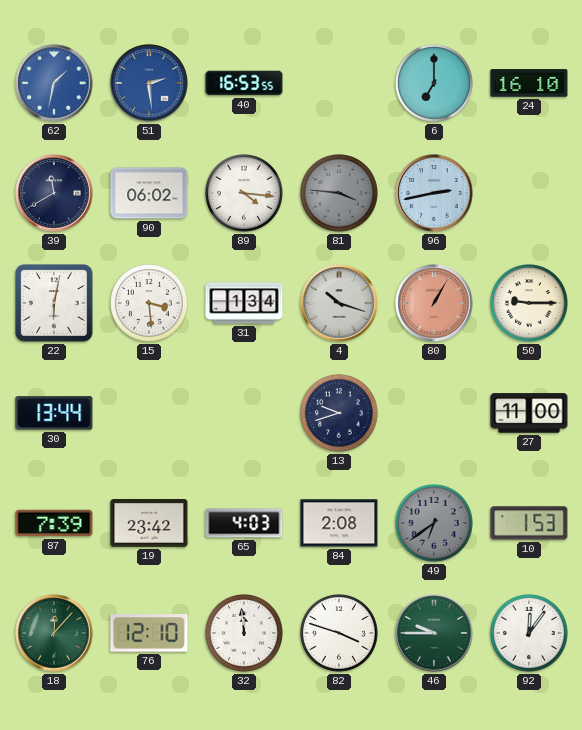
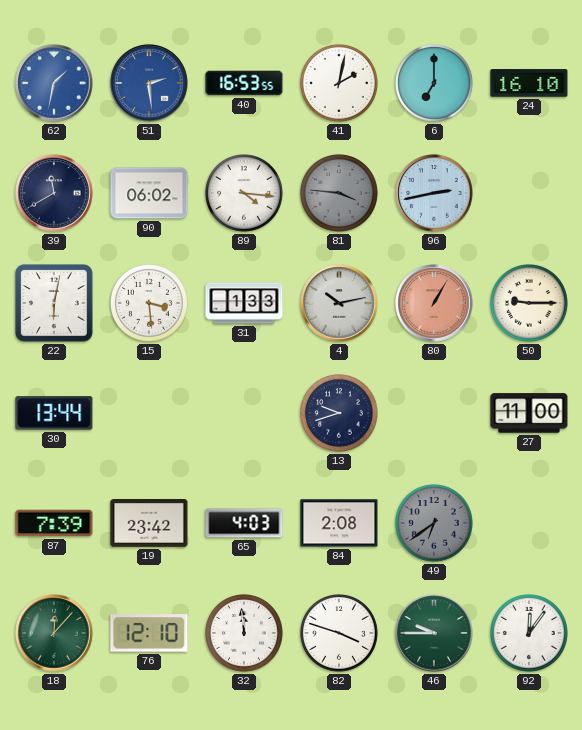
41: none -> 2:02
31: 1:34 -> 1:33
4: 10:18 -> 10:13
10: 1:53 -> none
